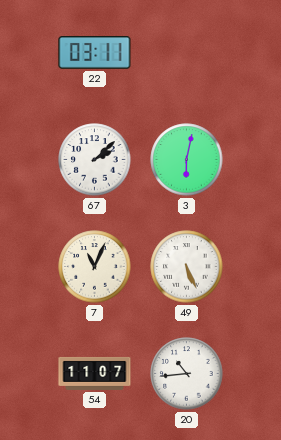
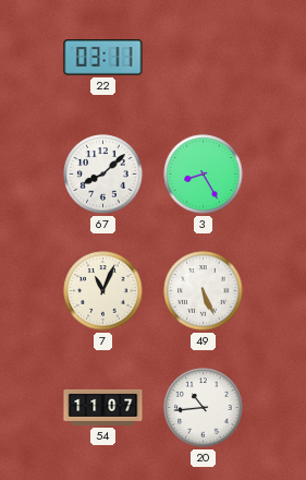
67: 2:08 -> 8:08
3: 6:02 -> 8:25
